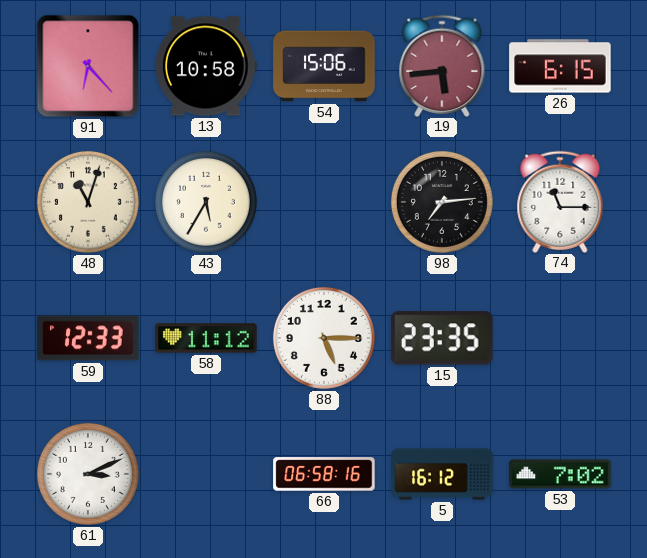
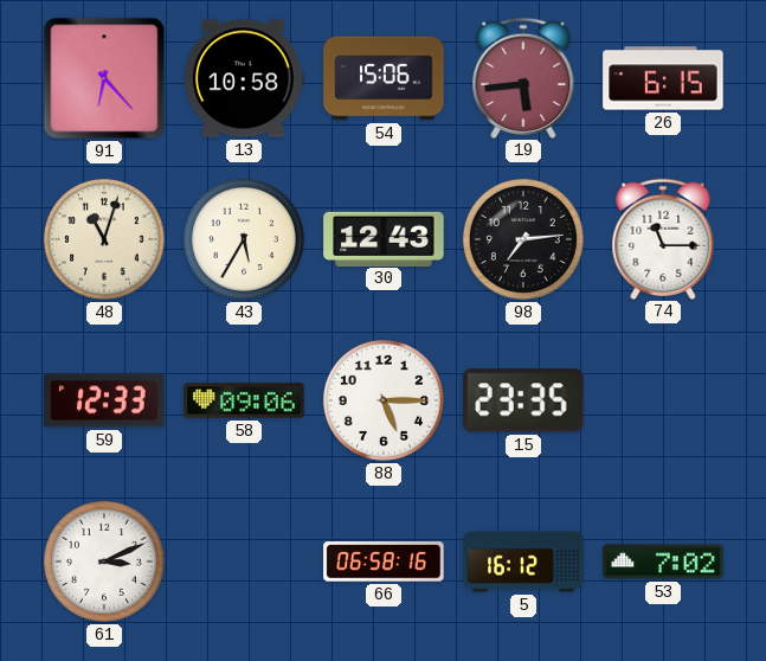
30: none -> 12:43
58: 11:12 -> 09:06
